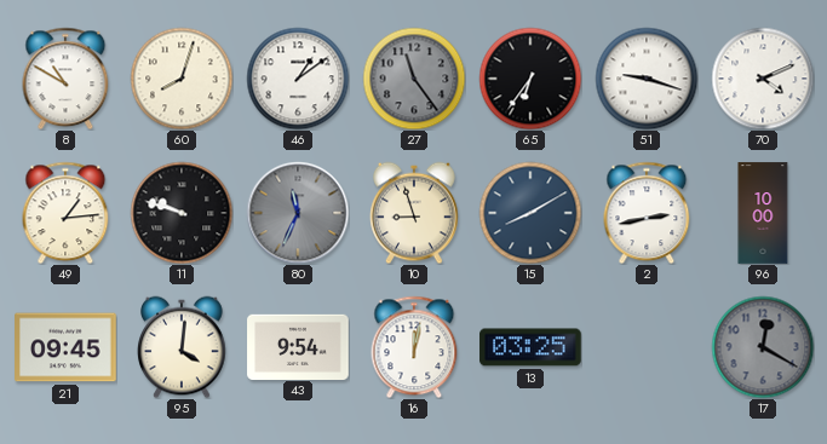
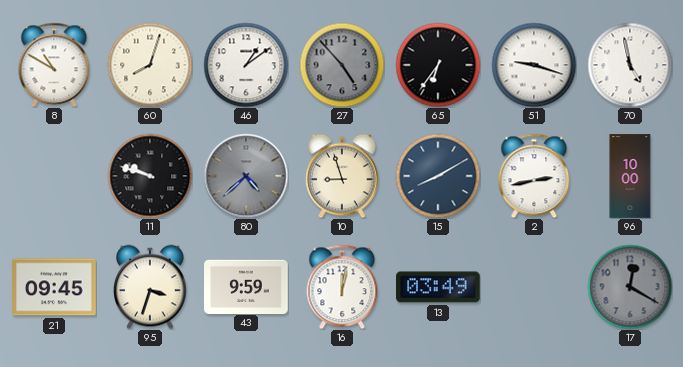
27: 11:24 -> 4:53
70: 4:11 -> 4:58
49: 1:14 -> none
80: 11:34 -> 4:38
95: 4:01 -> 3:33
43: 9:54 -> 9:59
13: 03:25 -> 03:49
